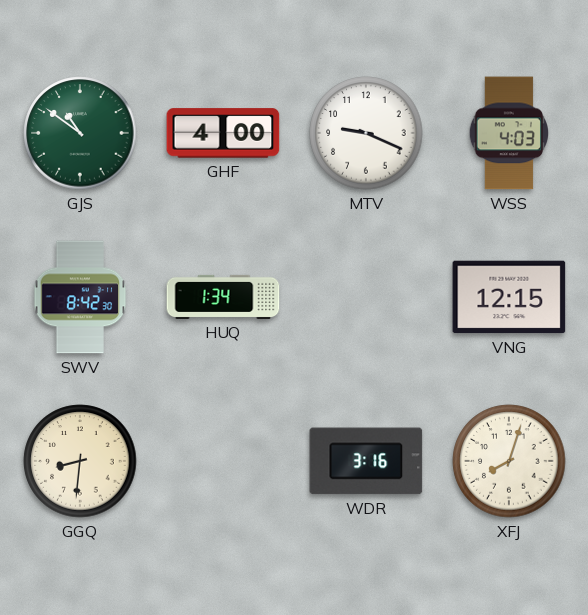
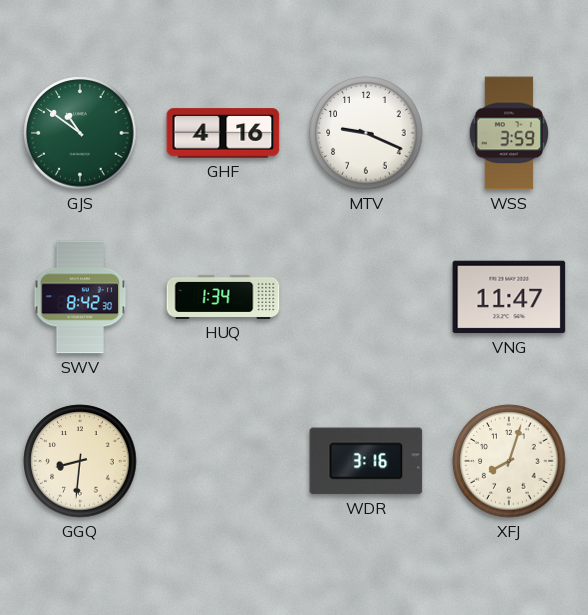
GHF: 4:00 -> 4:16
WSS: 4:03 -> 3:59
VNG: 12:15 -> 11:47
